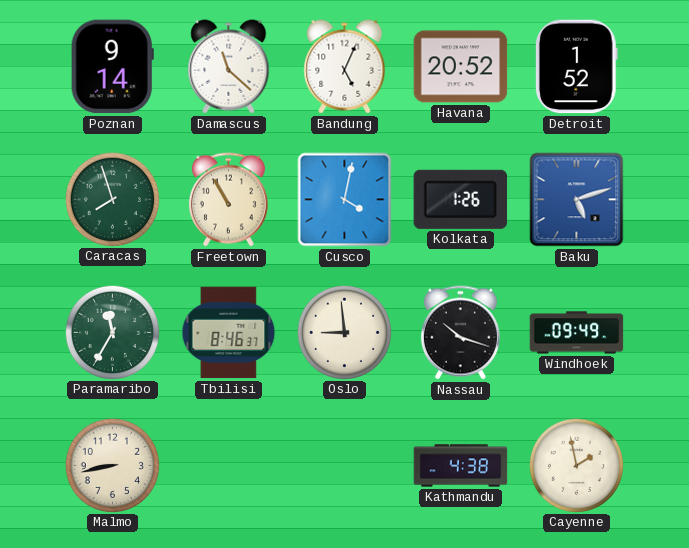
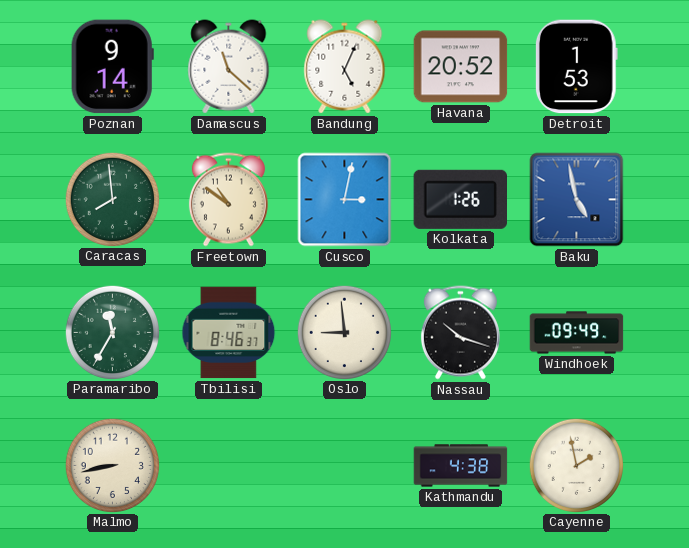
Detroit: 1:52 -> 1:53
Caracas: 7:57 -> 7:59
Freetown: 10:55 -> 10:51
Cusco: 4:02 -> 3:02
Baku: 5:12 -> 4:58
